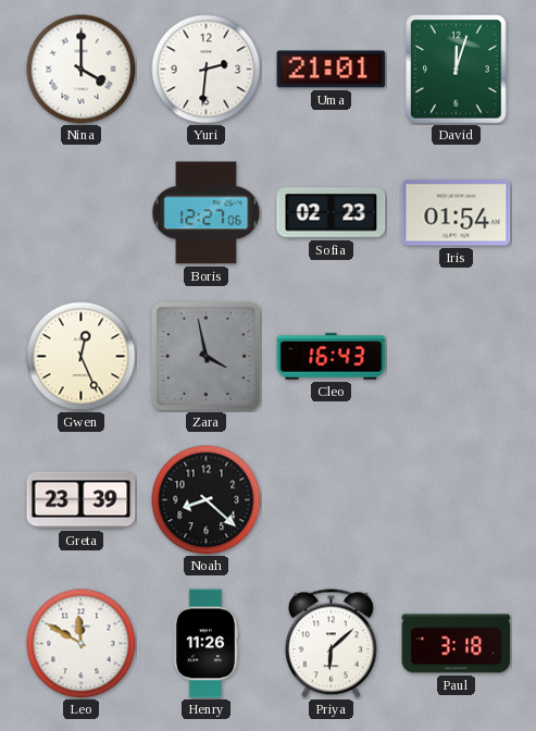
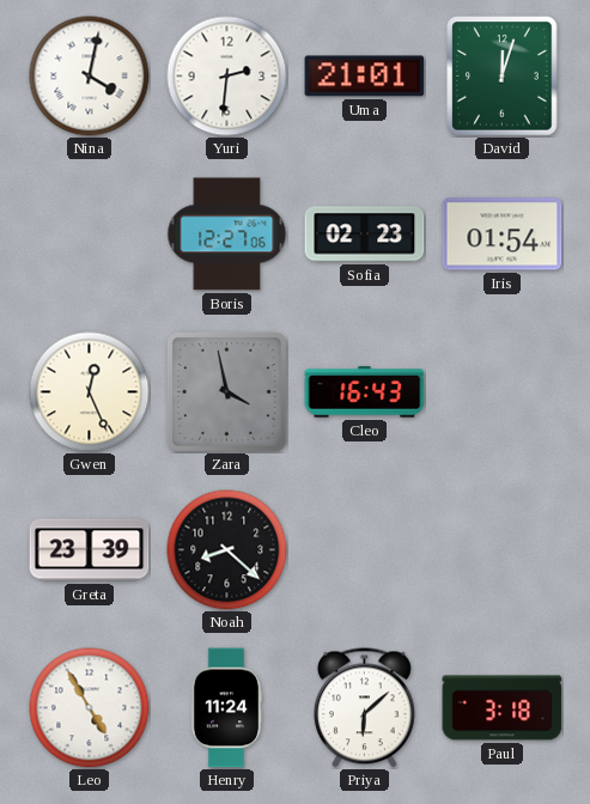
Nina: 4:00 -> 4:02
Leo: 11:50 -> 4:55
Henry: 11:26 -> 11:24
